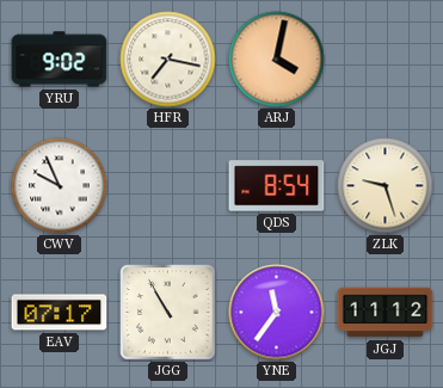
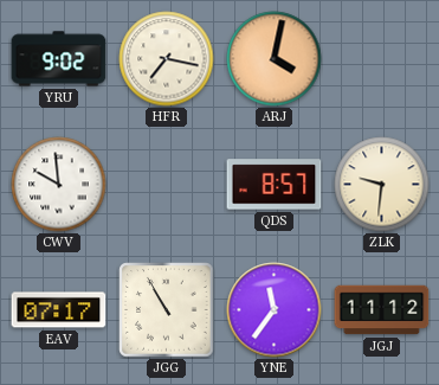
CWV: 9:56 -> 9:59
QDS: 8:54 -> 8:57
ZLK: 9:27 -> 9:31
